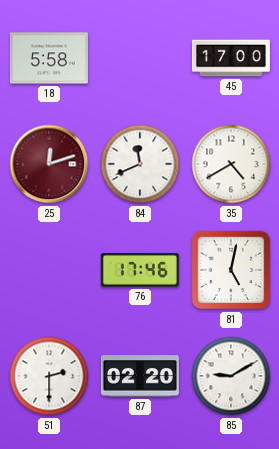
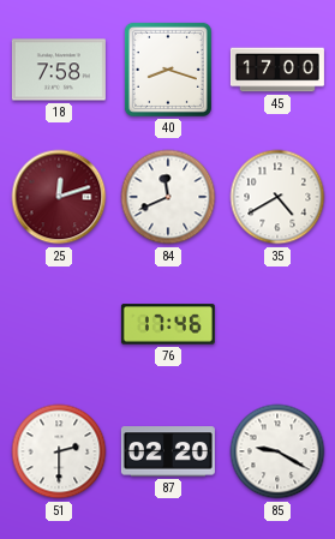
18: 5:58 -> 7:58
40: none -> 8:18
81: 5:02 -> none
85: 9:10 -> 9:20
